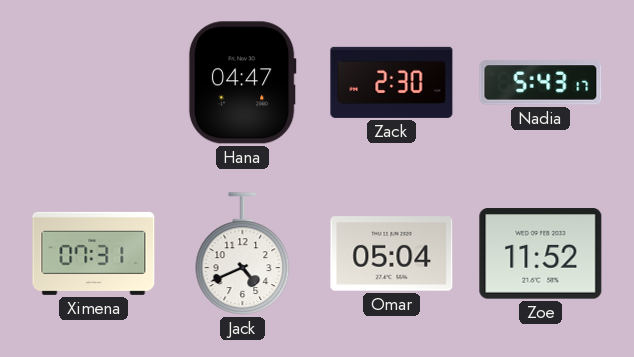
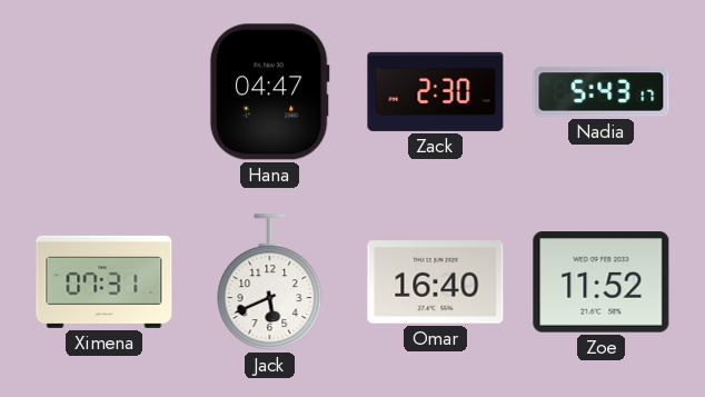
Jack: 4:41 -> 5:41
Omar: 05:04 -> 16:40
